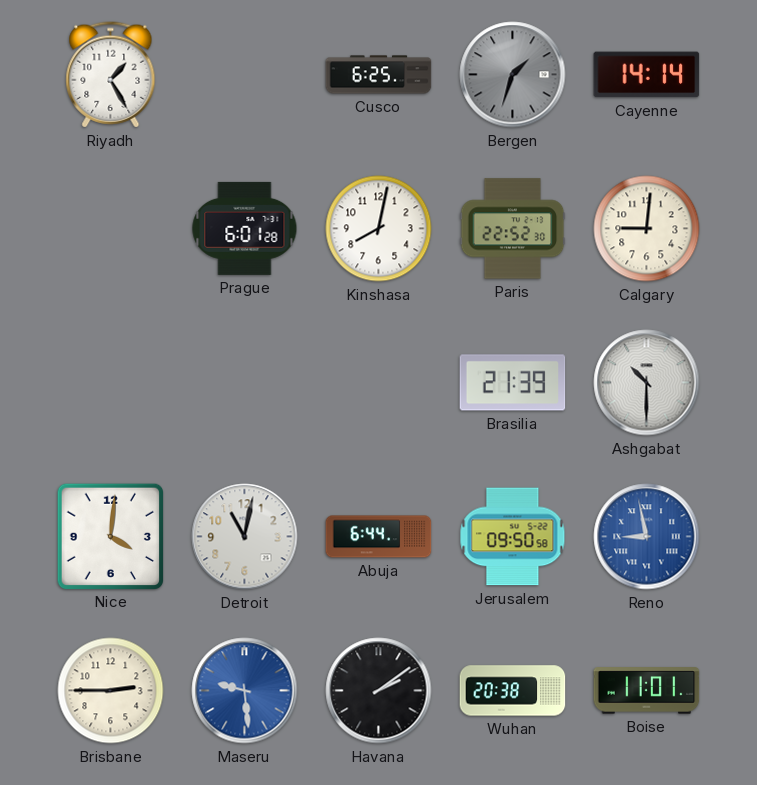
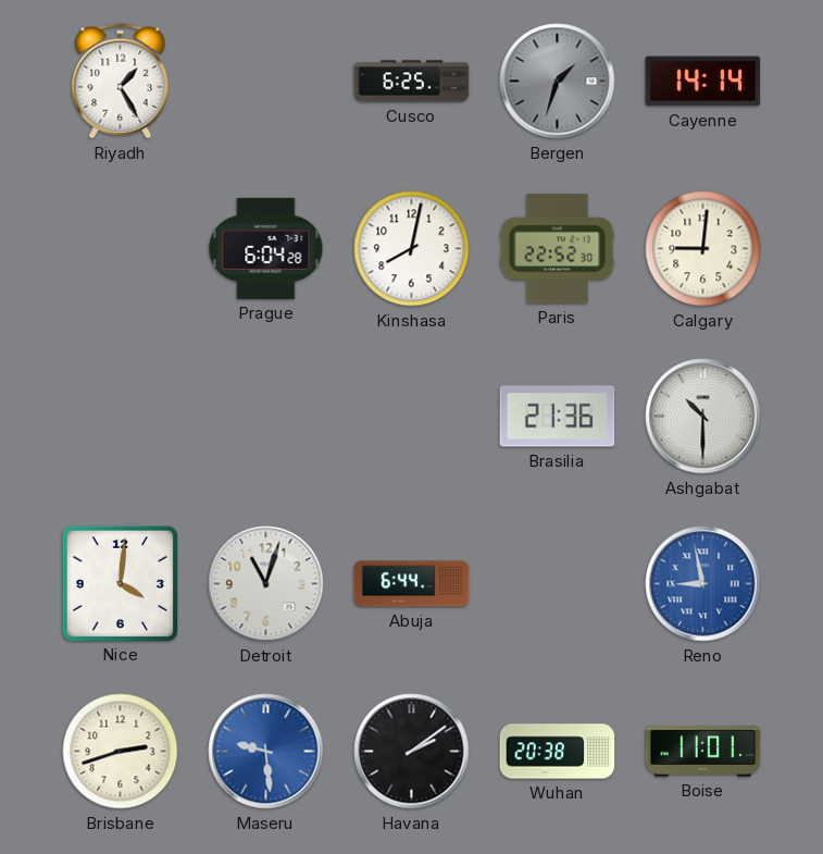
Prague: 6:01 -> 6:04
Brasilia: 21:39 -> 21:36
Detroit: 11:02 -> 11:03
Jerusalem: 09:50 -> none
Brisbane: 2:45 -> 2:42
